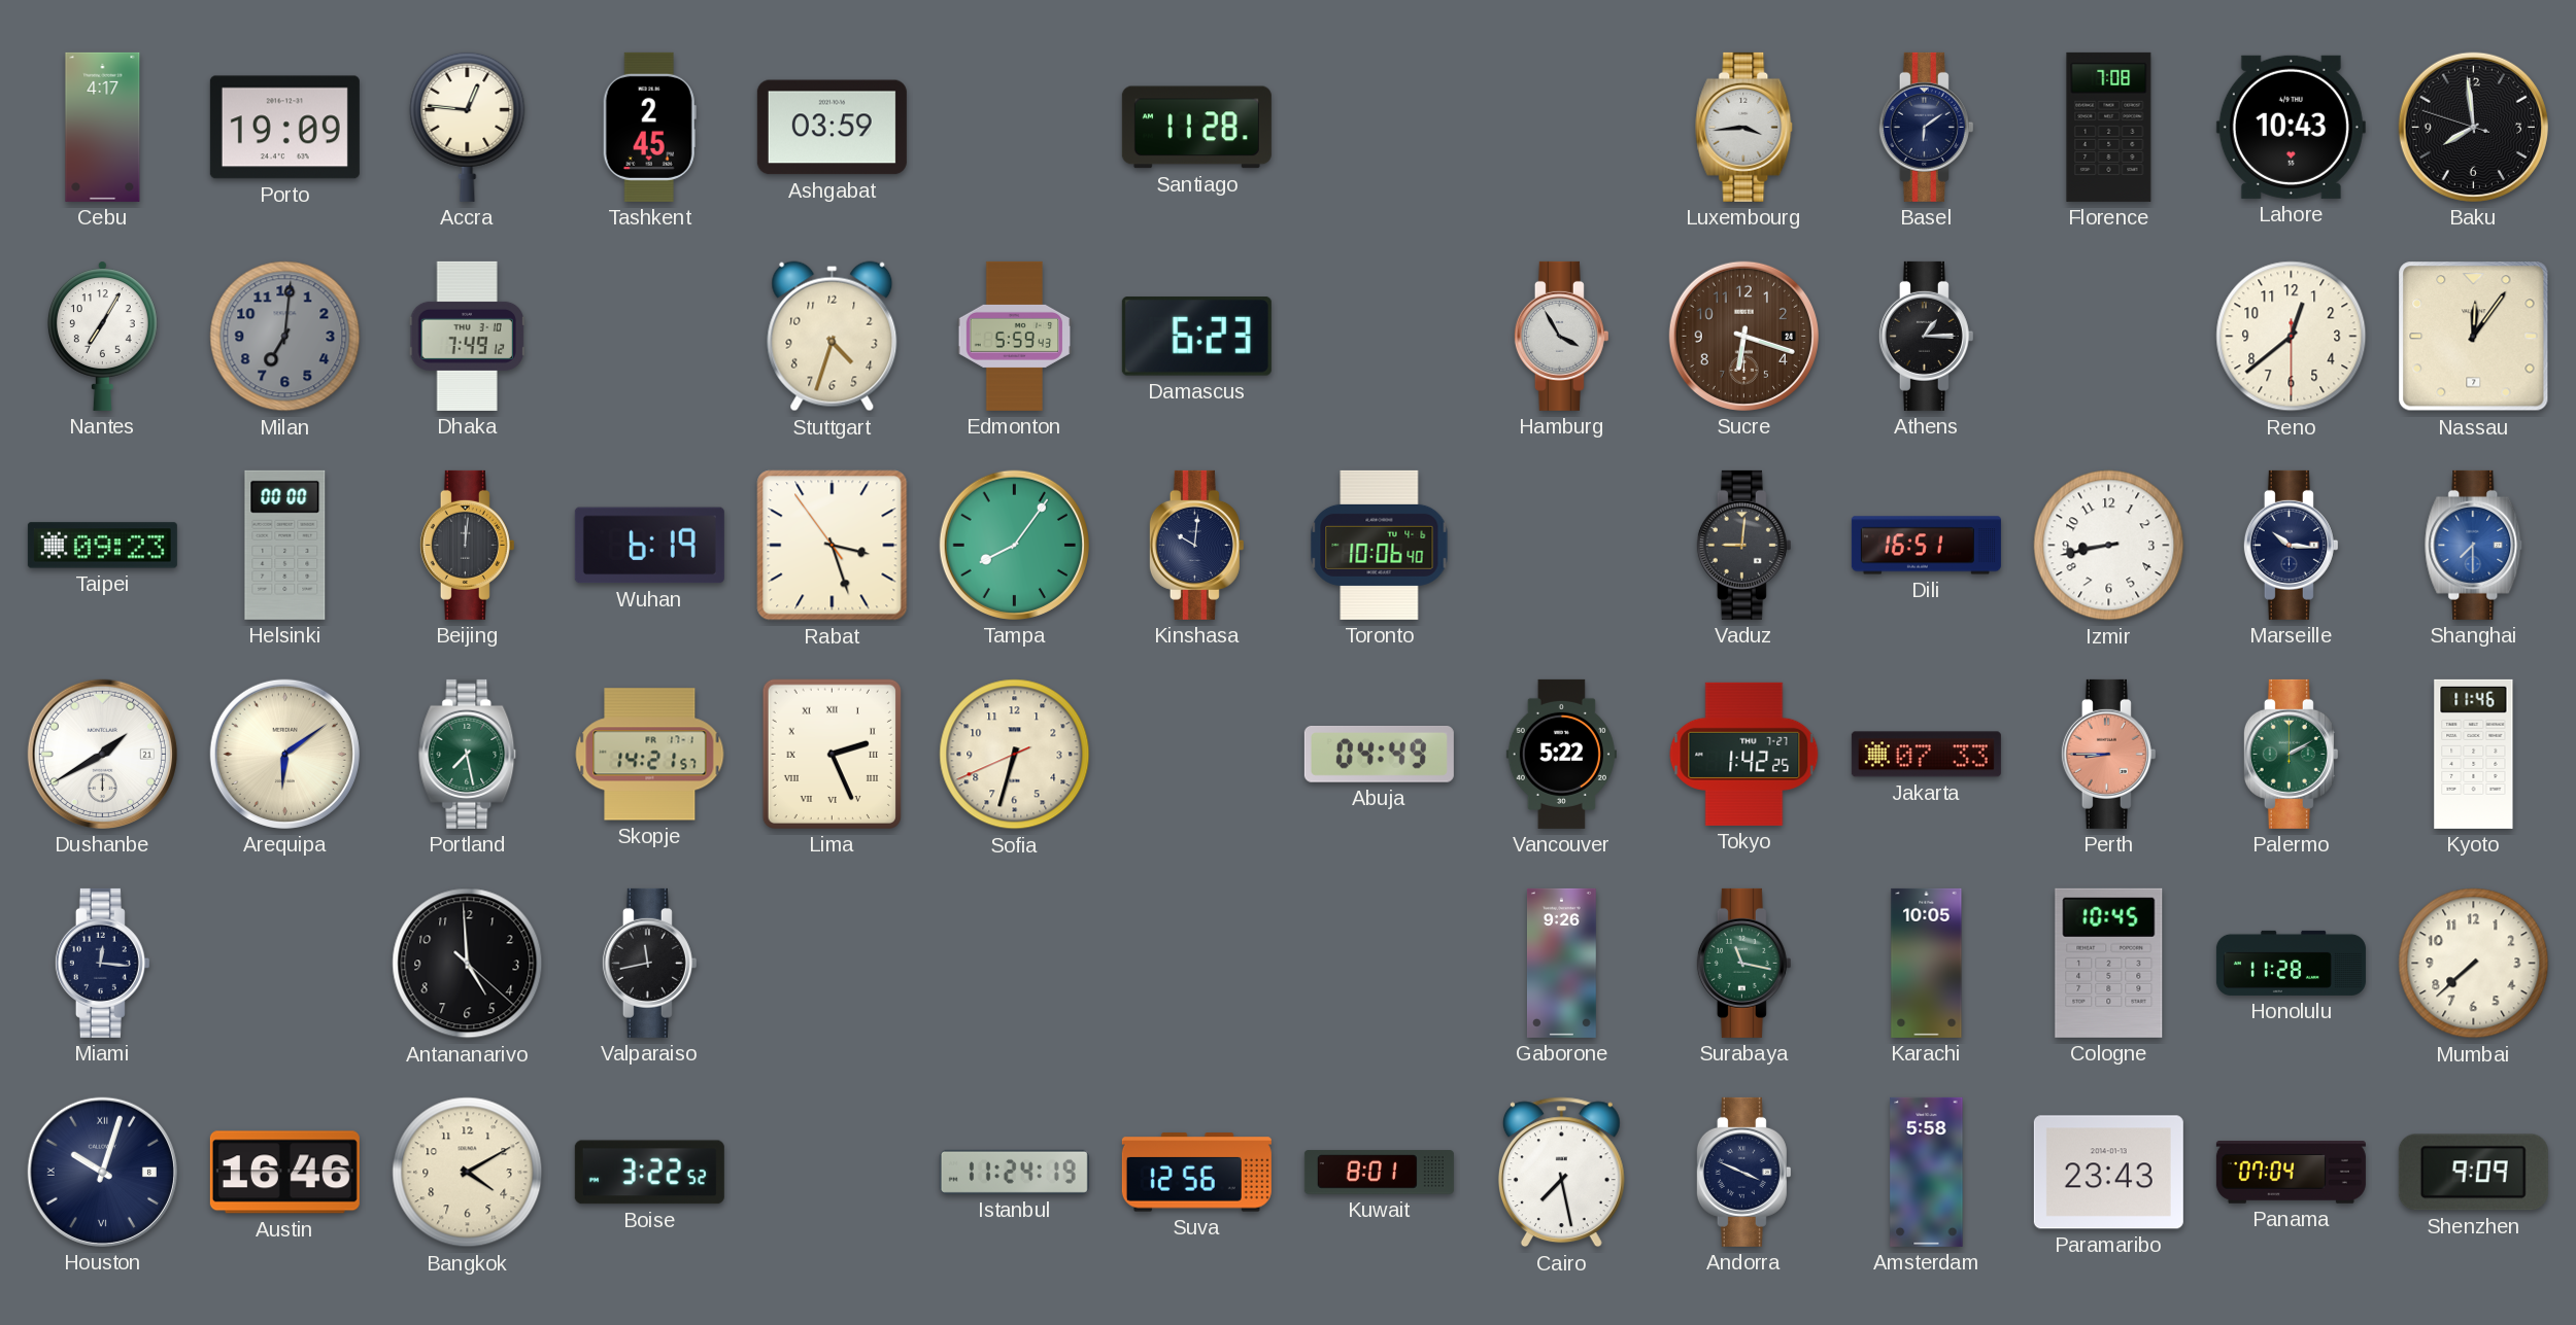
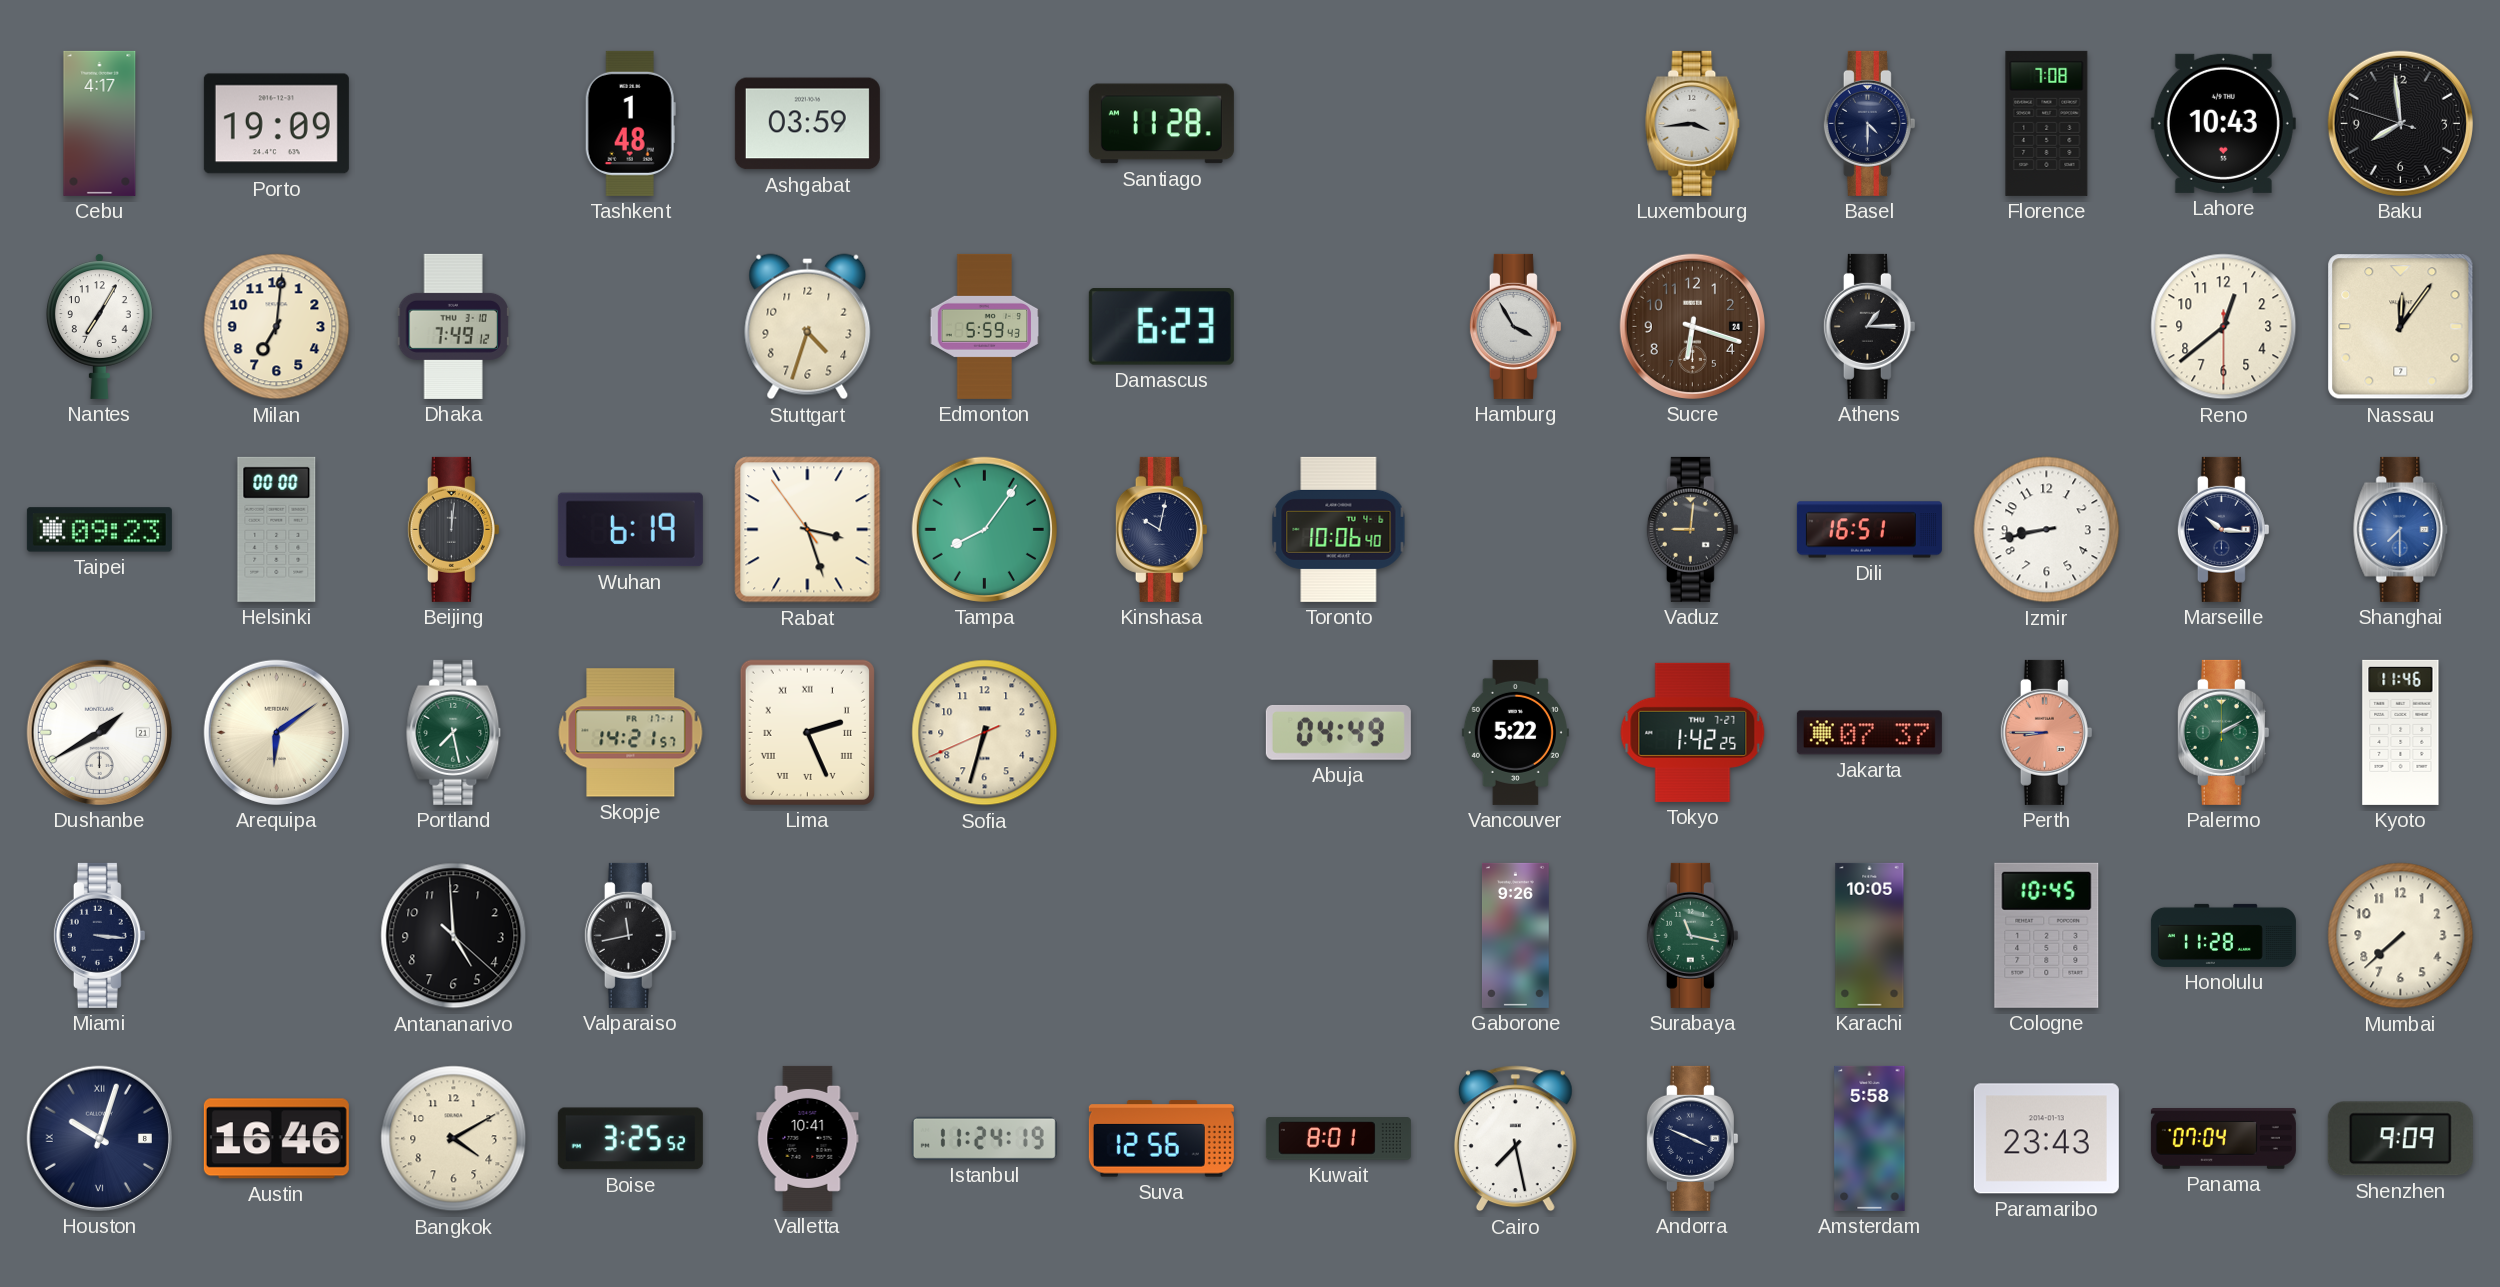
Accra: 12:46 -> none
Tashkent: 2:45 -> 1:48
Basel: 6:09 -> 4:30
Milan dial: grey -> cream
Kinshasa: 10:01 -> 10:02
Jakarta: 07:33 -> 07:37
Miami: 12:16 -> 3:16
Boise: 3:22 -> 3:25
Valletta: none -> 10:41
